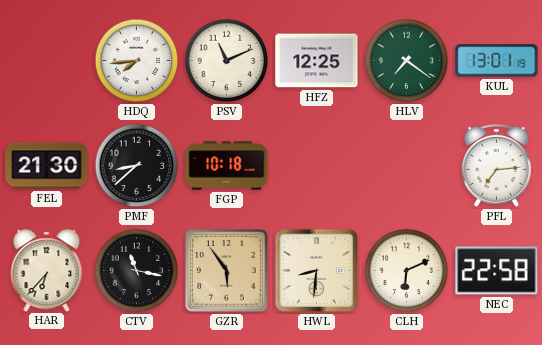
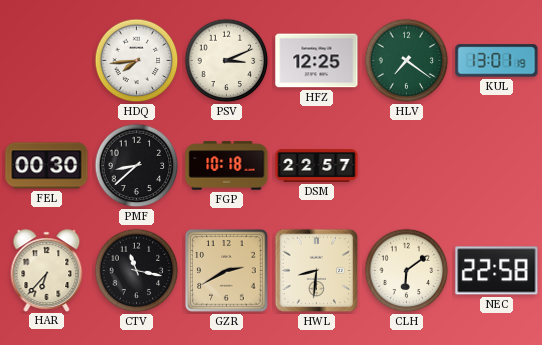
PSV: 11:11 -> 3:11
FEL: 21:30 -> 00:30
DSM: none -> 22:57
PFL: 7:14 -> none
GZR: 5:54 -> 2:40
CLH: 6:11 -> 6:09
